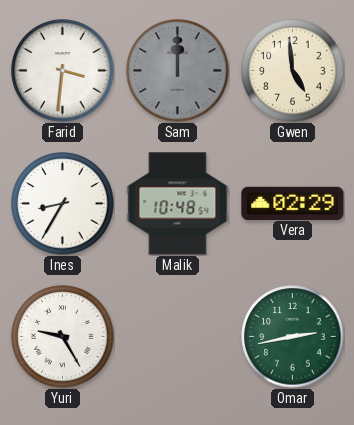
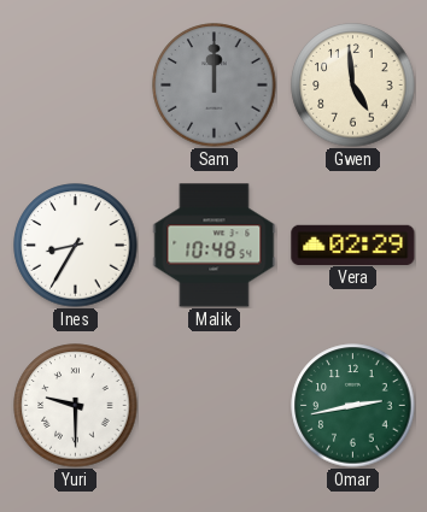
Farid: 3:31 -> none
Yuri: 9:25 -> 9:30
